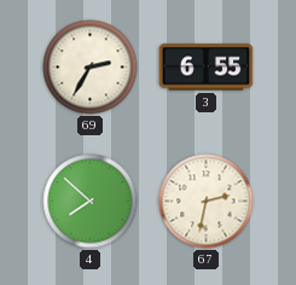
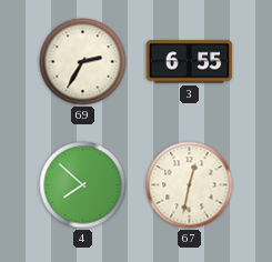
67: 2:32 -> 12:32
